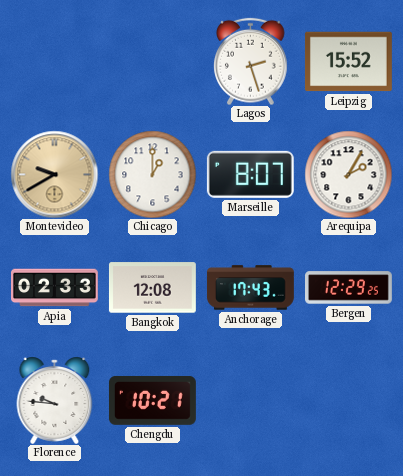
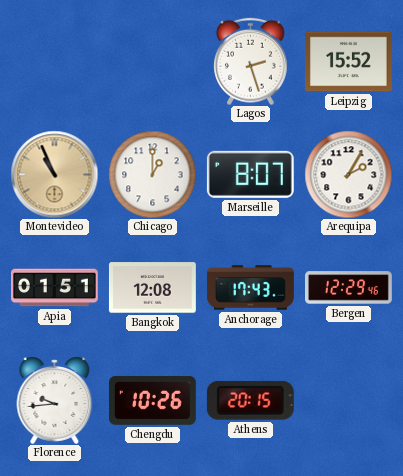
Montevideo: 9:40 -> 10:56
Apia: 02:33 -> 01:51
Bergen: 12:29:25 -> 12:29:46
Florence: 9:46 -> 9:44
Chengdu: 10:21 -> 10:26
Athens: none -> 20:15
